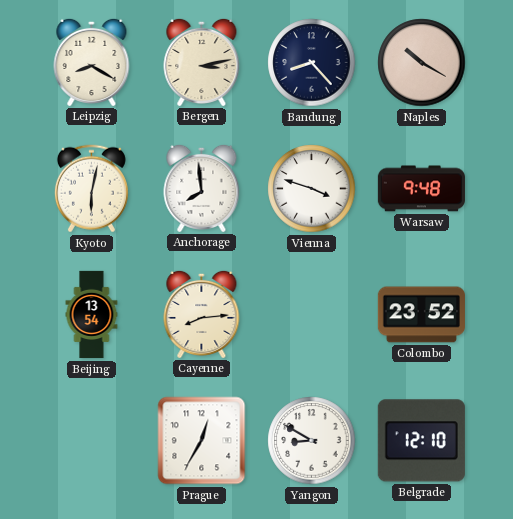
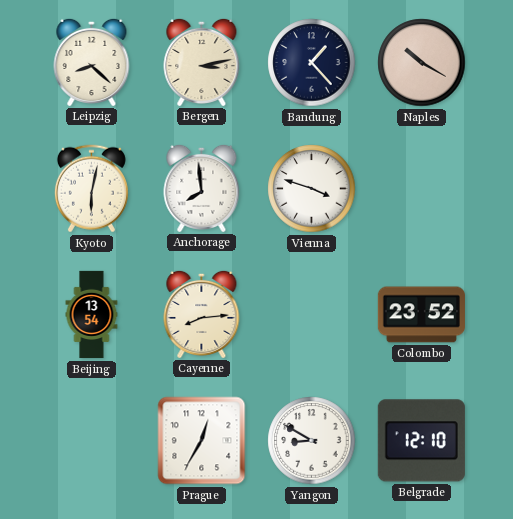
Leipzig: 8:20 -> 8:22
Bandung: 8:23 -> 1:23
Warsaw: 9:48 -> none
